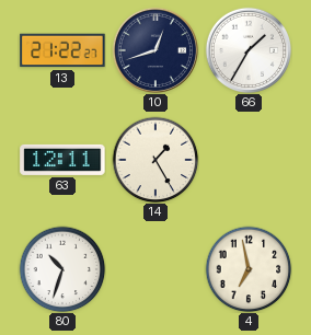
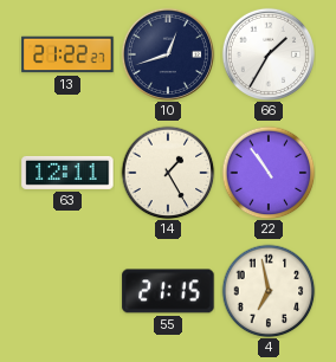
22: none -> 10:54
80: 10:33 -> none
55: none -> 21:15
